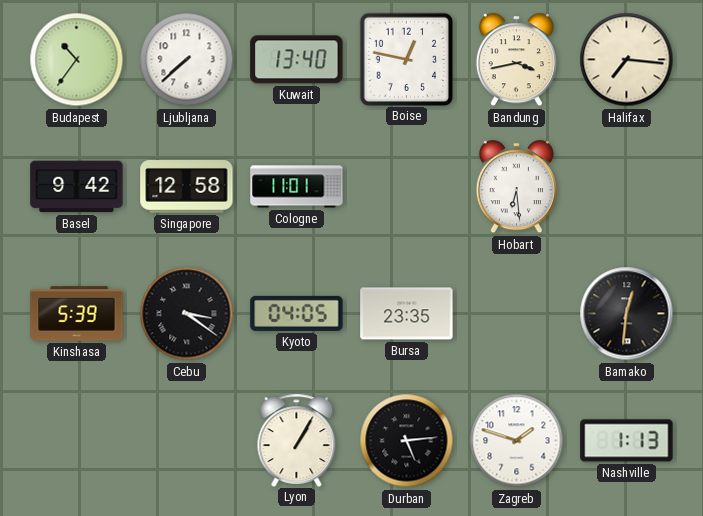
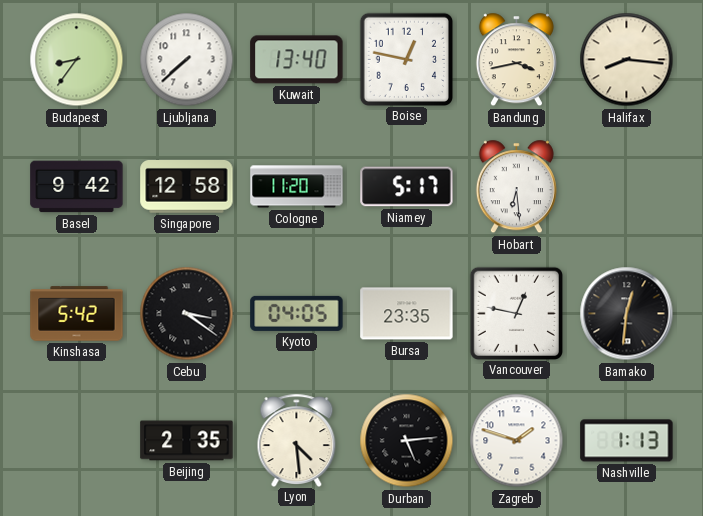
Budapest: 10:36 -> 8:36
Halifax: 7:16 -> 8:16
Cologne: 11:01 -> 11:20
Niamey: none -> 5:17
Kinshasa: 5:39 -> 5:42
Vancouver: none -> 12:47
Beijing: none -> 2:35
Lyon: 1:05 -> 4:29
